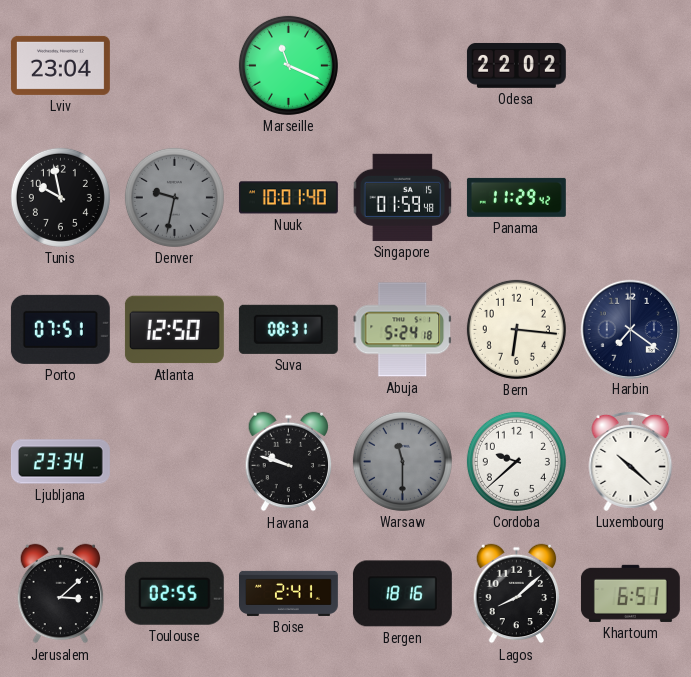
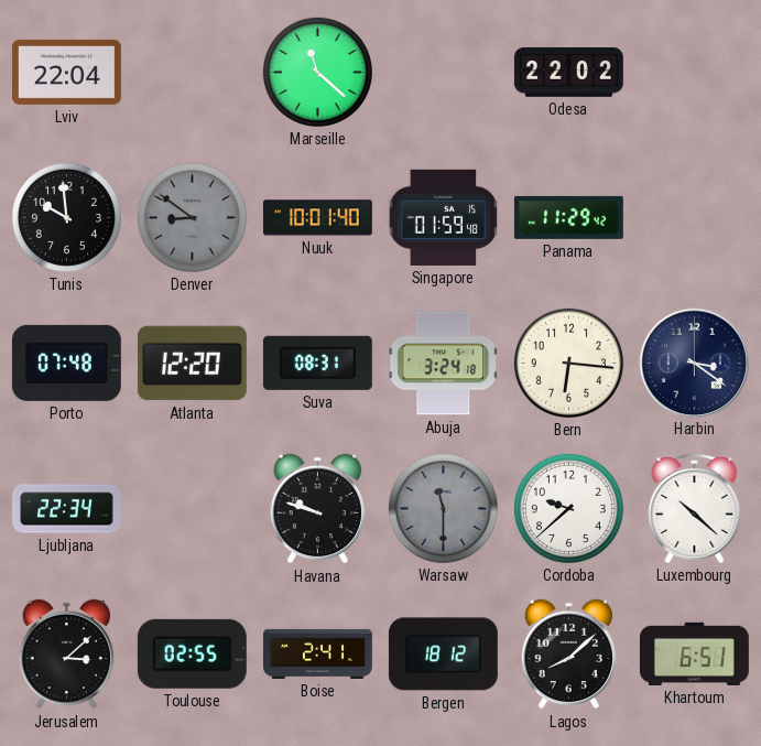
Lviv: 23:04 -> 22:04
Marseille: 11:19 -> 11:22
Tunis: 9:58 -> 9:59
Denver: 9:32 -> 8:51
Porto: 07:51 -> 07:48
Atlanta: 12:50 -> 12:20
Abuja: 5:24 -> 3:24
Harbin: 7:21 -> 3:21
Ljubljana: 23:34 -> 22:34
Bergen: 18:16 -> 18:12
